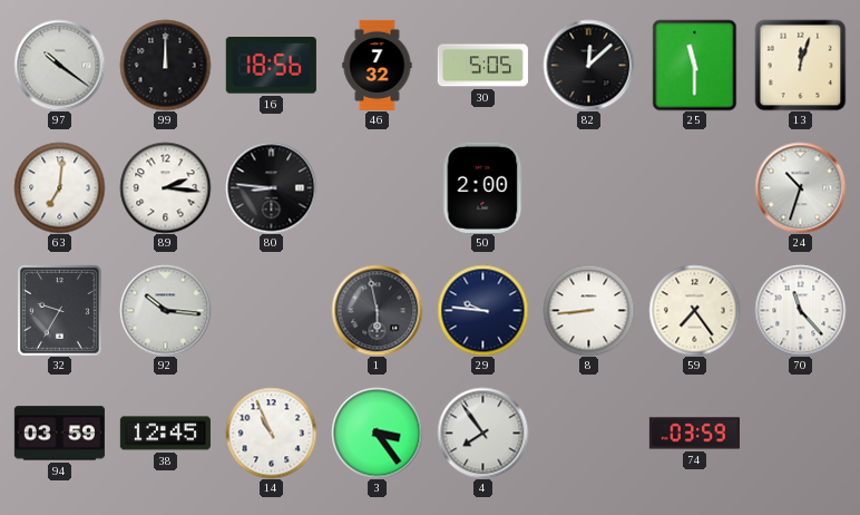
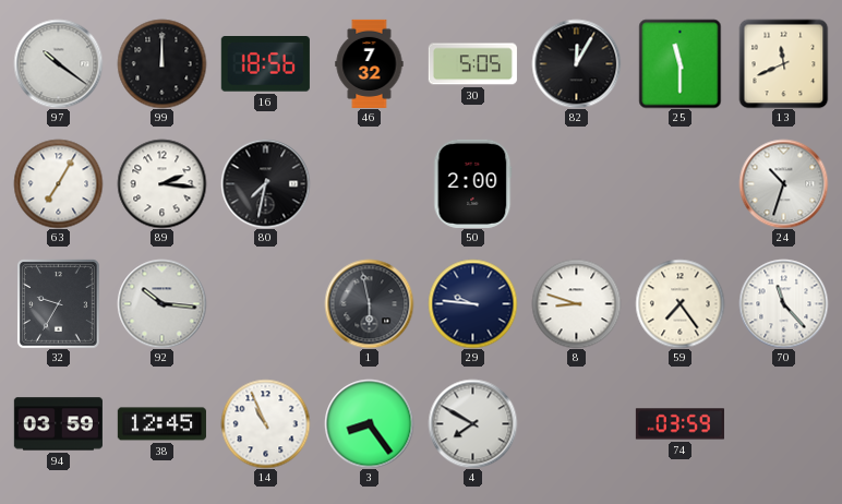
82: 12:08 -> 12:05
13: 12:03 -> 11:41
63: 7:01 -> 7:05
80: 8:46 -> 7:32
8: 8:44 -> 8:48
3: 3:24 -> 8:24
4: 7:54 -> 7:50
